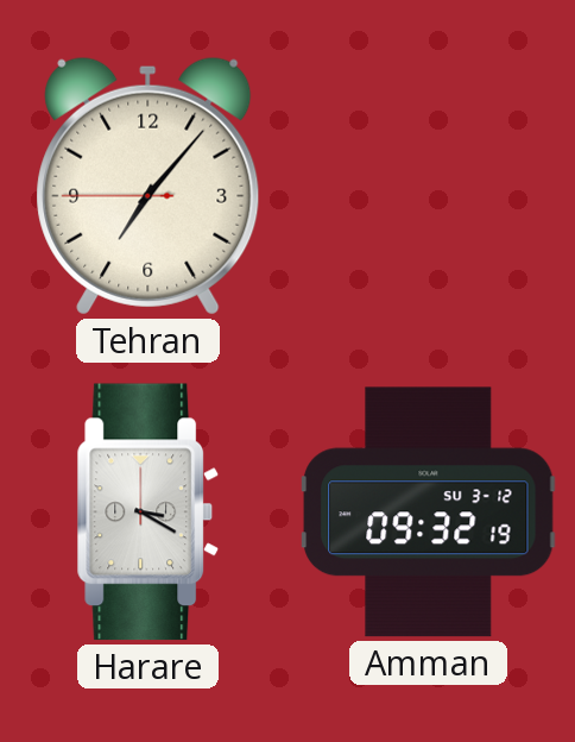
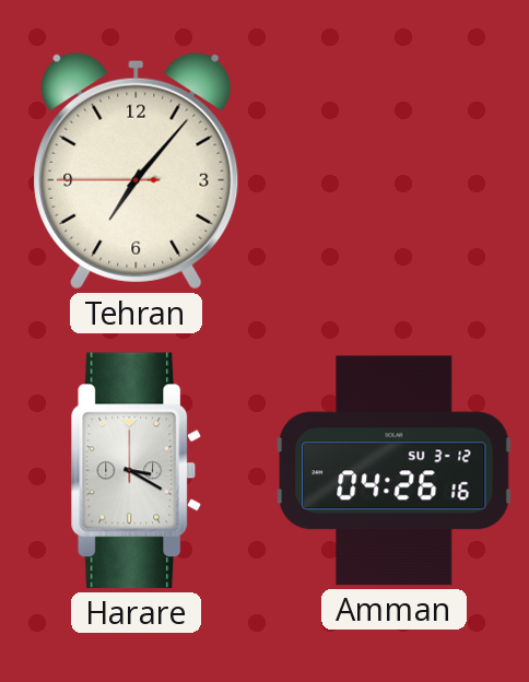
Amman: 09:32 -> 04:26
